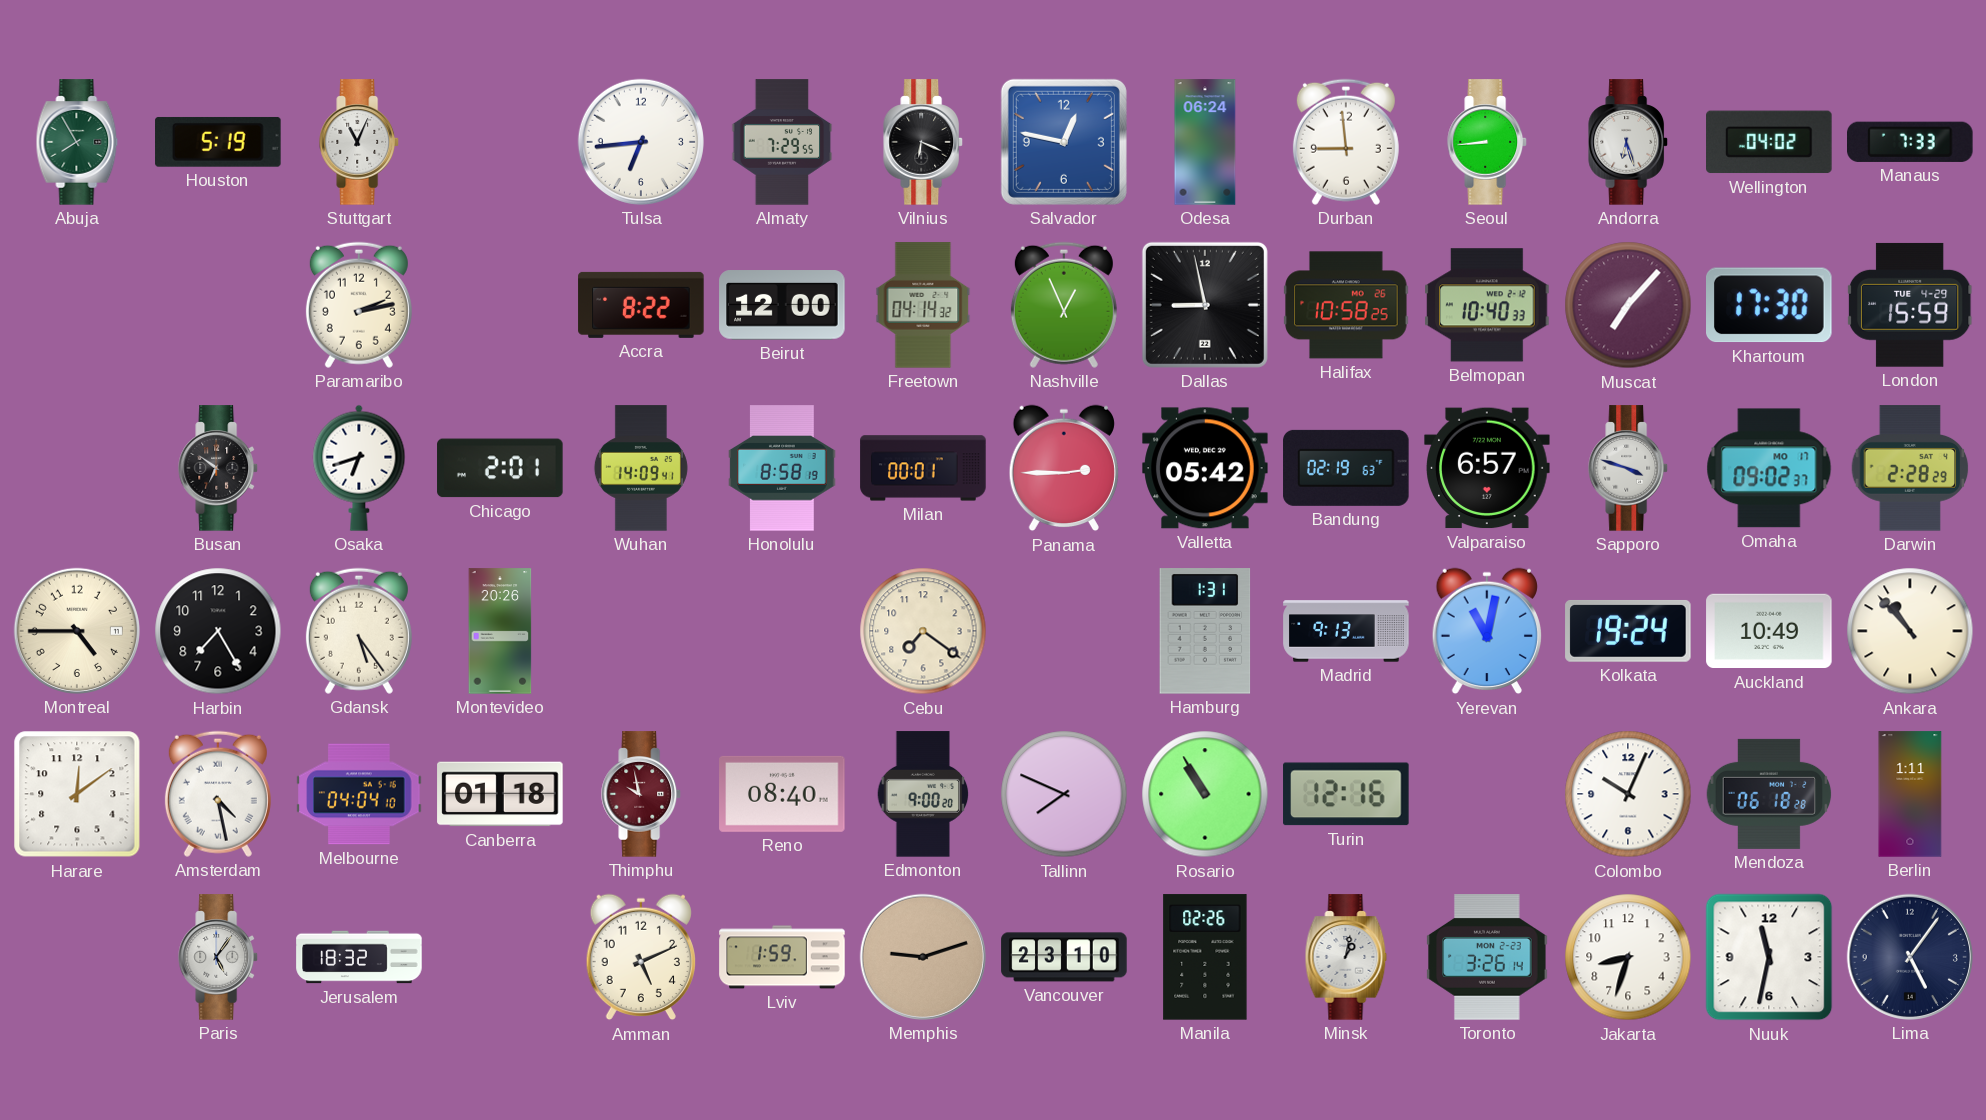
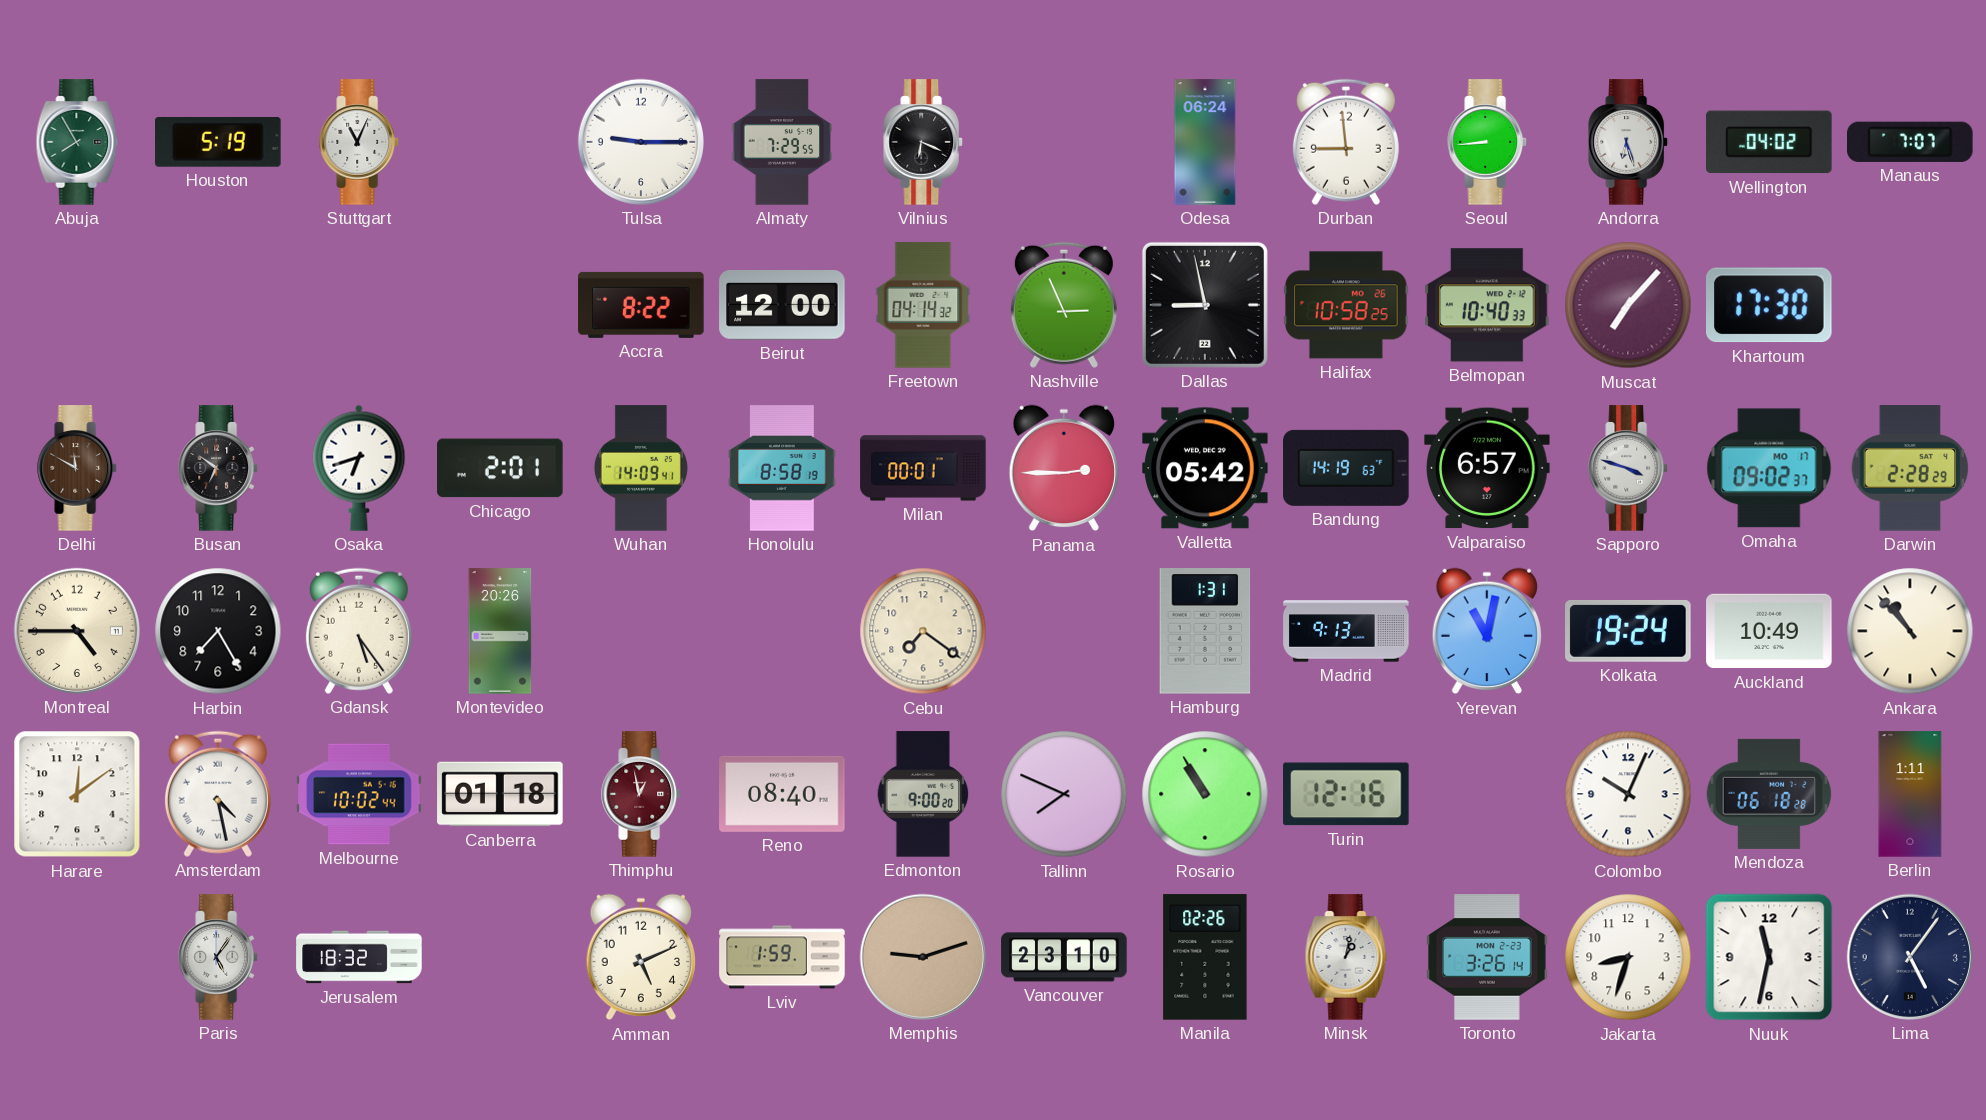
Tulsa: 6:44 -> 9:15
Salvador: 12:47 -> none
Manaus: 7:33 -> 7:07
Paramaribo: 2:13 -> none
Nashville: 12:56 -> 2:56
London: 15:59 -> none
Delhi: none -> 11:50
Bandung: 02:19 -> 14:19
Melbourne: 04:04 -> 10:02
Thimphu: 9:58 -> 12:58
